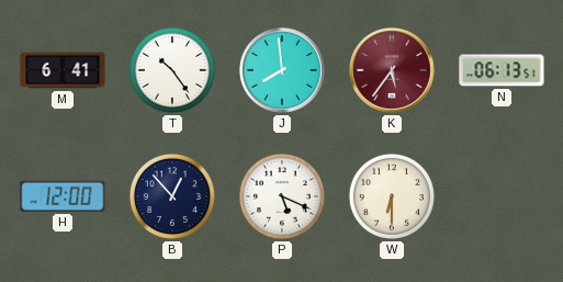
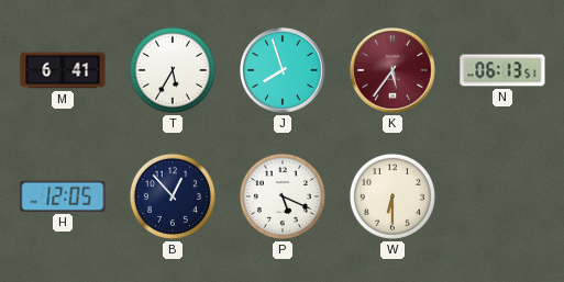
T: 10:24 -> 5:35
J: 7:59 -> 7:57
H: 12:00 -> 12:05
